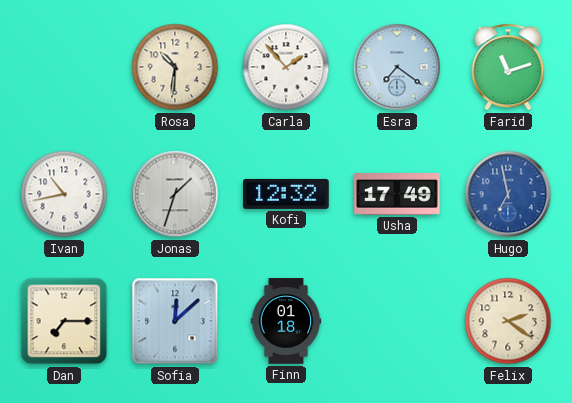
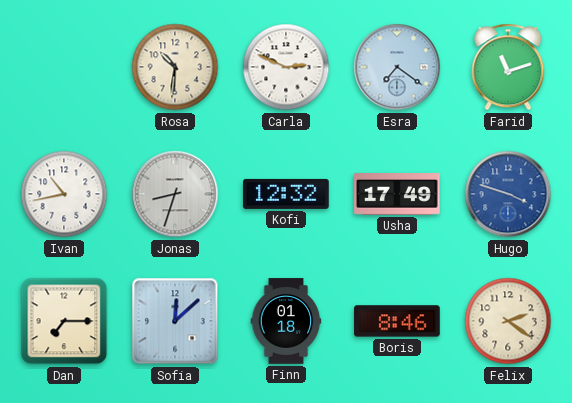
Carla: 1:53 -> 2:49
Jonas: 1:33 -> 8:33
Hugo: 6:58 -> 3:48
Boris: none -> 8:46
